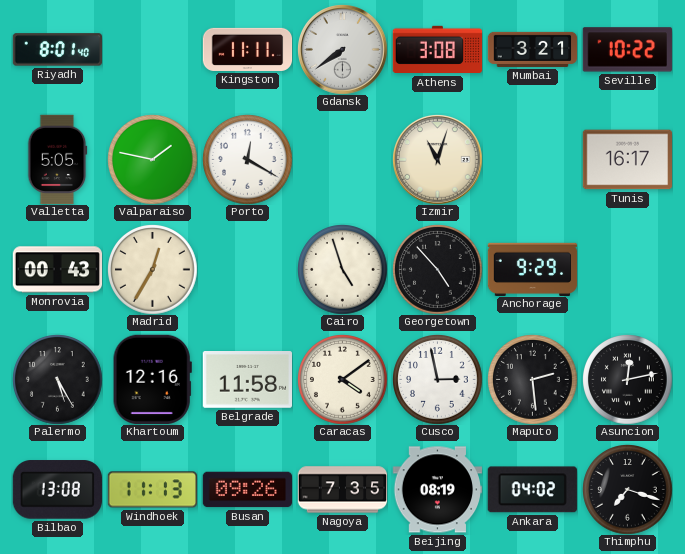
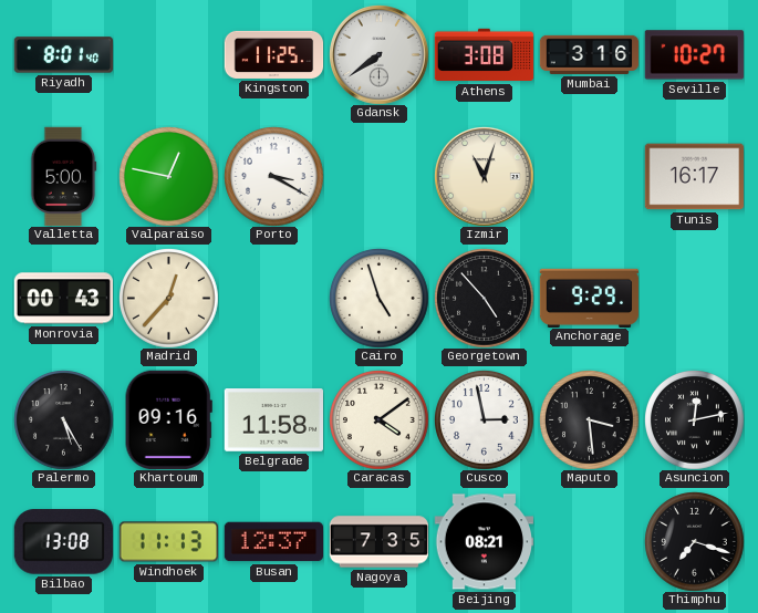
Kingston: 11:11 -> 11:25
Mumbai: 3:21 -> 3:16
Seville: 10:22 -> 10:27
Valletta: 5:05 -> 5:00
Valparaiso: 1:47 -> 12:47
Porto: 12:20 -> 3:20
Madrid: 12:35 -> 12:37
Khartoum: 12:16 -> 09:16
Maputo: 2:29 -> 3:29
Busan: 09:26 -> 12:37
Beijing: 08:19 -> 08:21
Ankara: 04:02 -> none
